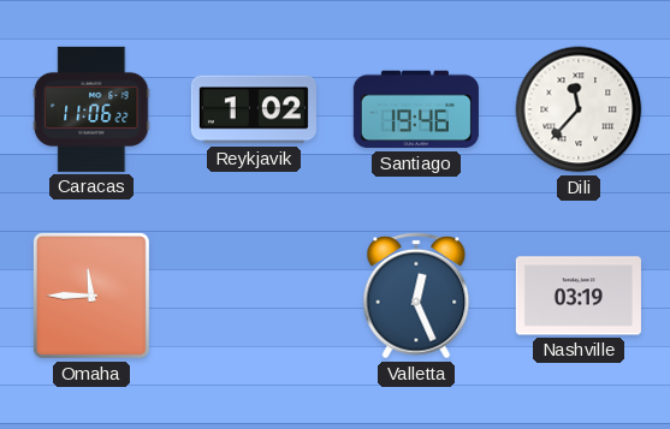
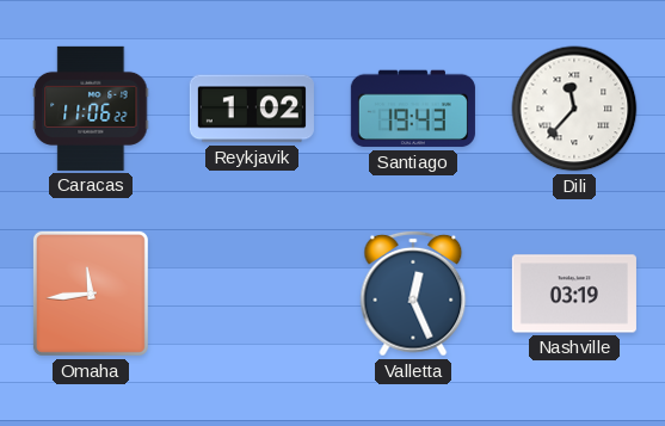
Santiago: 19:46 -> 19:43
Omaha: 11:45 -> 11:44
